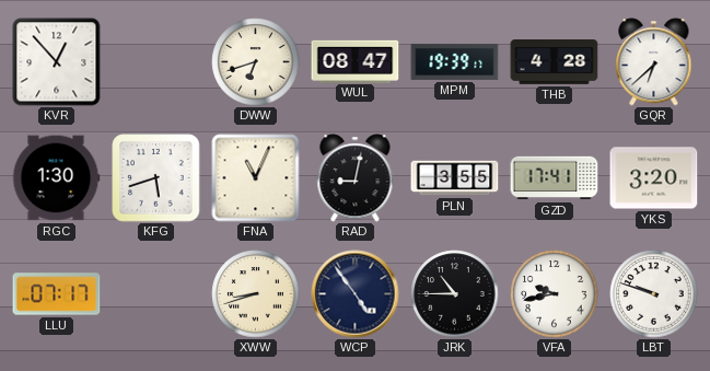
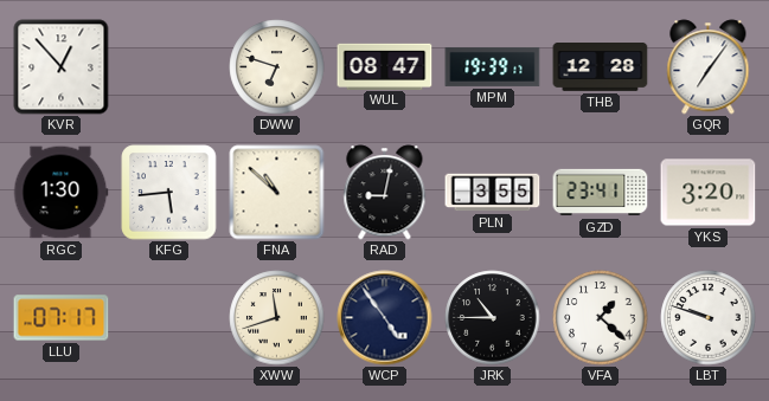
DWW: 6:42 -> 6:48
THB: 4:28 -> 12:28
GQR: 6:38 -> 7:06
KFG: 5:42 -> 5:44
FNA: 11:04 -> 10:52
GZD: 17:41 -> 23:41
XWW: 8:42 -> 11:42
VFA: 9:43 -> 1:22
